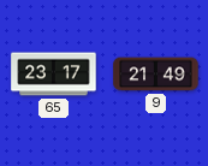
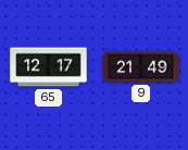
65: 23:17 -> 12:17
